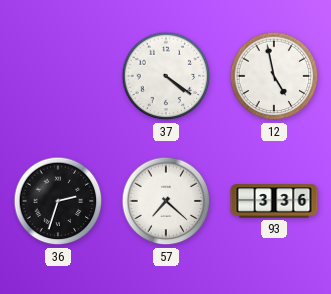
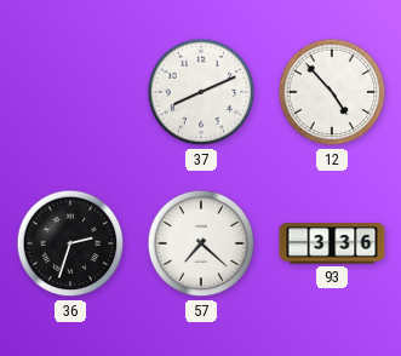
37: 4:21 -> 8:11
12: 4:58 -> 4:53
